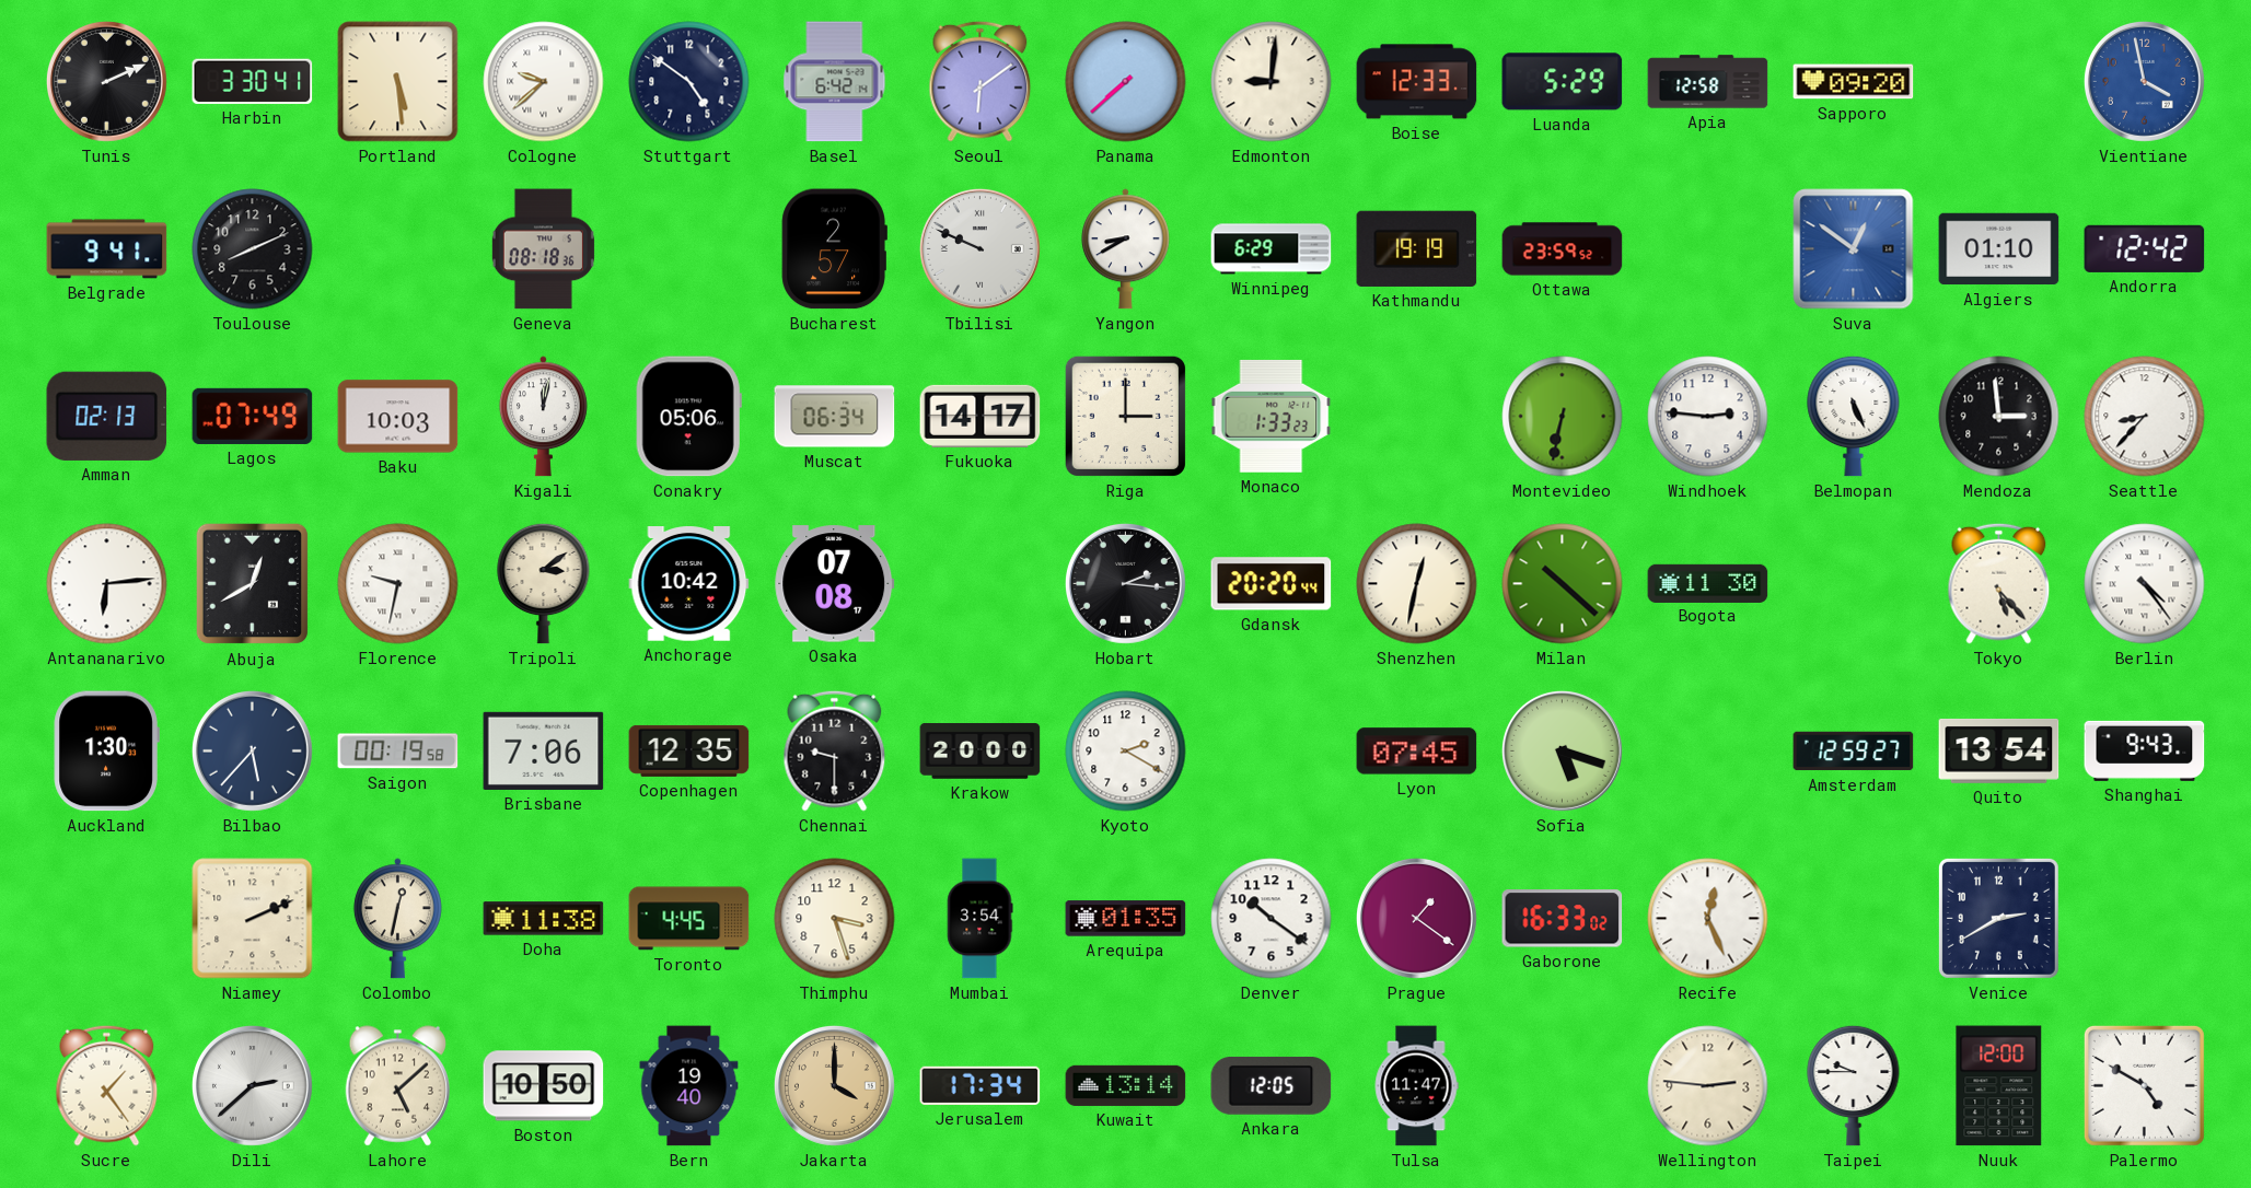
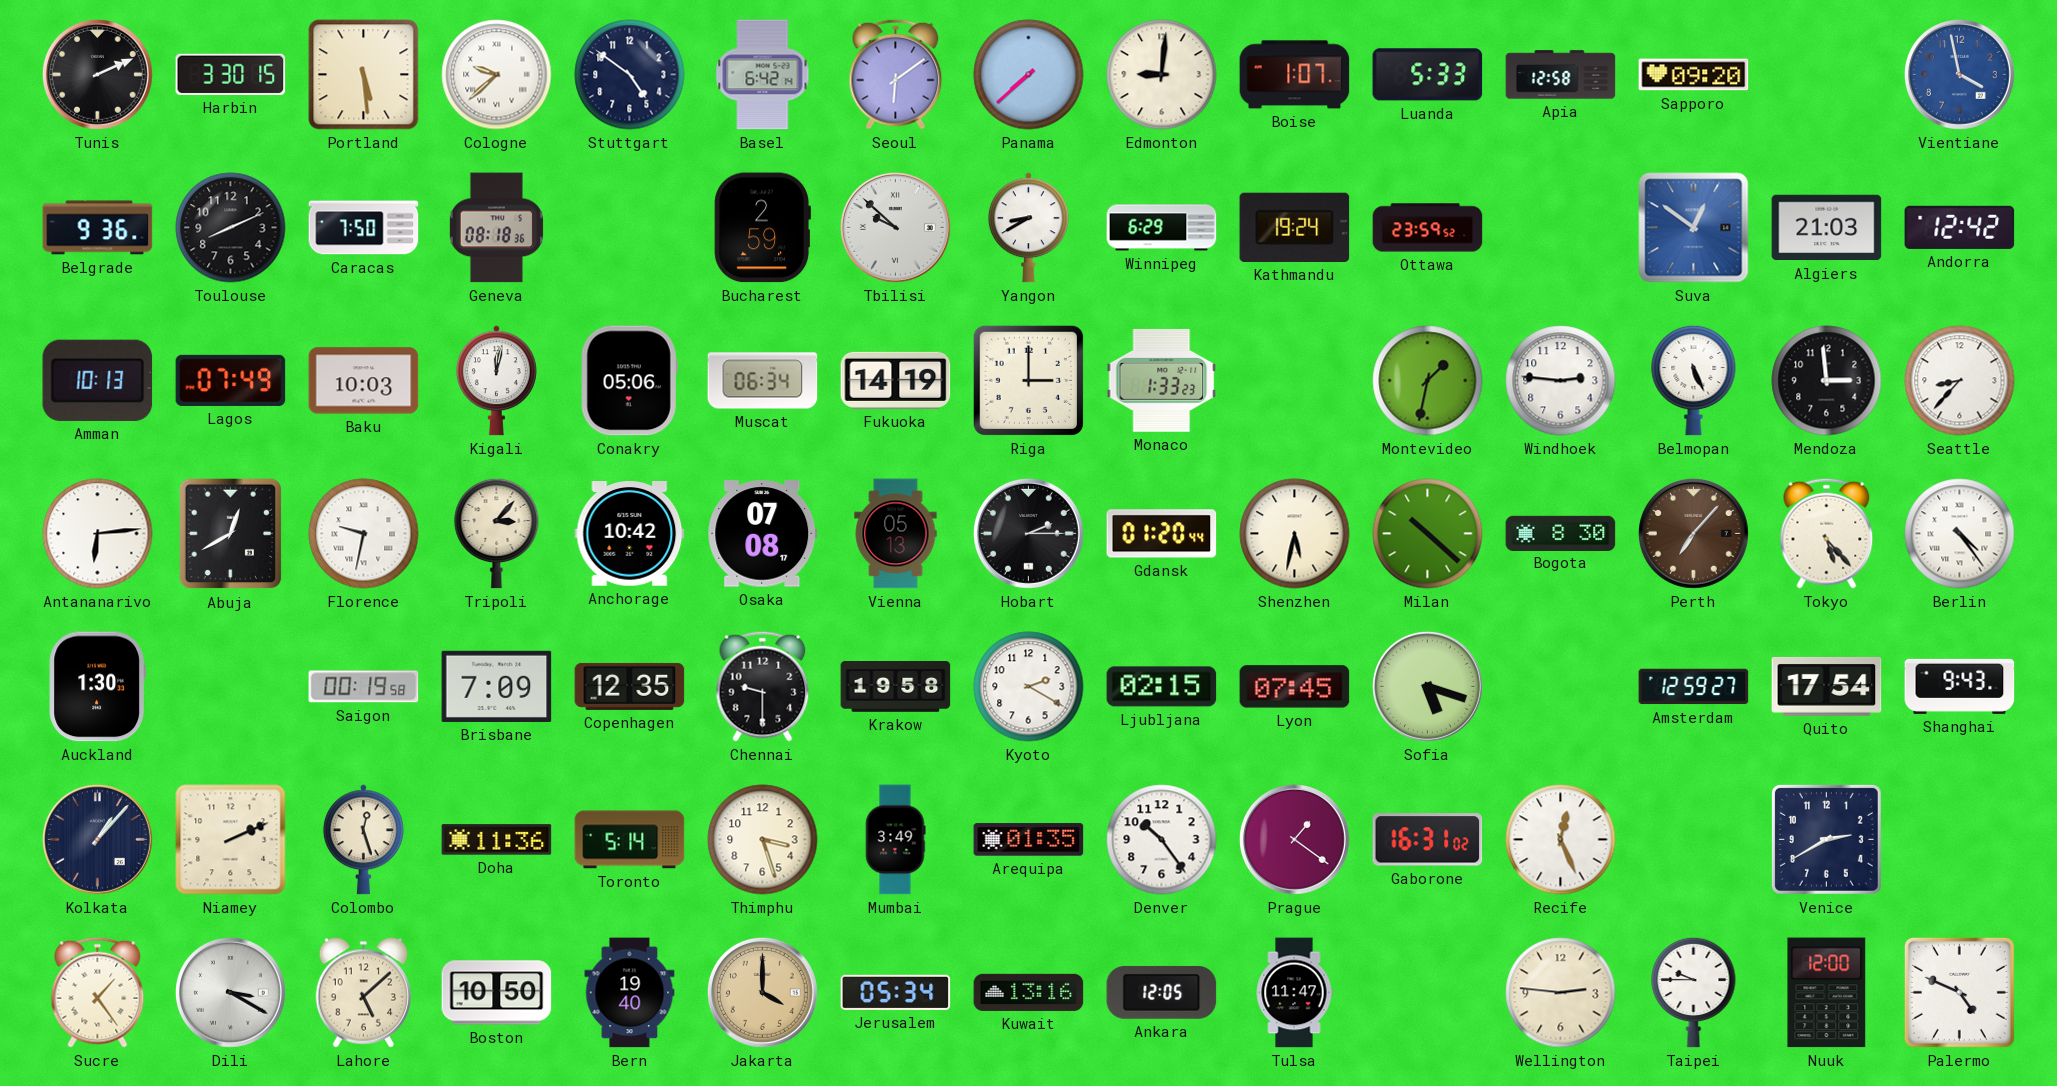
Harbin: 3:30:41 -> 3:30:15
Boise: 12:33 -> 1:07
Luanda: 5:29 -> 5:33
Belgrade: 9:41 -> 9:36
Caracas: none -> 7:50
Bucharest: 2:57 -> 2:59
Tbilisi: 9:49 -> 9:52
Kathmandu: 19:19 -> 19:24
Algiers: 01:10 -> 21:03
Amman: 02:13 -> 10:13
Fukuoka: 14:17 -> 14:19
Montevideo: 6:32 -> 1:32
Tripoli: 3:09 -> 3:07
Vienna: none -> 05:13
Hobart: 2:16 -> 2:15
Gdansk: 20:20 -> 01:20
Shenzhen: 12:32 -> 5:32
Bogota: 11:30 -> 8:30
Perth: none -> 7:07
Bilbao: 5:37 -> none
Brisbane: 7:06 -> 7:09
Krakow: 20:00 -> 19:58
Ljubljana: none -> 02:15
Quito: 13:54 -> 17:54
Kolkata: none -> 1:07
Colombo: 12:32 -> 12:27
Doha: 11:38 -> 11:36
Toronto: 4:45 -> 5:14
Mumbai: 3:54 -> 3:49
Denver: 10:21 -> 10:24
Gaborone: 16:33 -> 16:31
Dili: 2:38 -> 3:20
Jerusalem: 17:34 -> 05:34
Kuwait: 13:14 -> 13:16
Palermo: 4:50 -> 4:49
